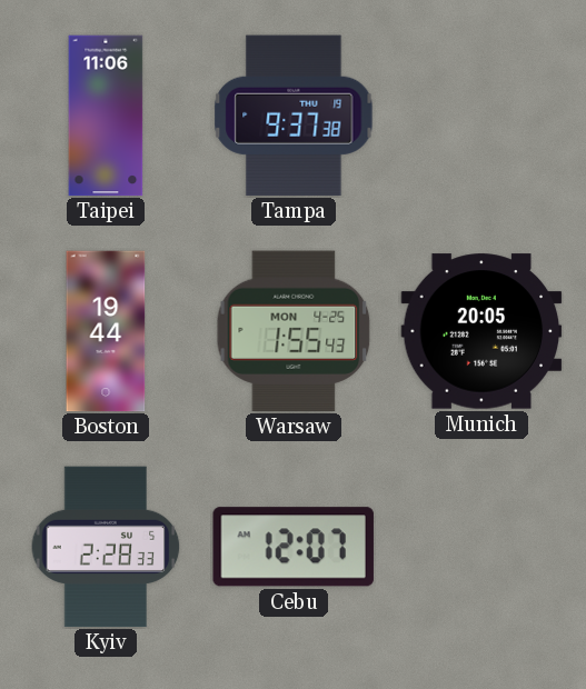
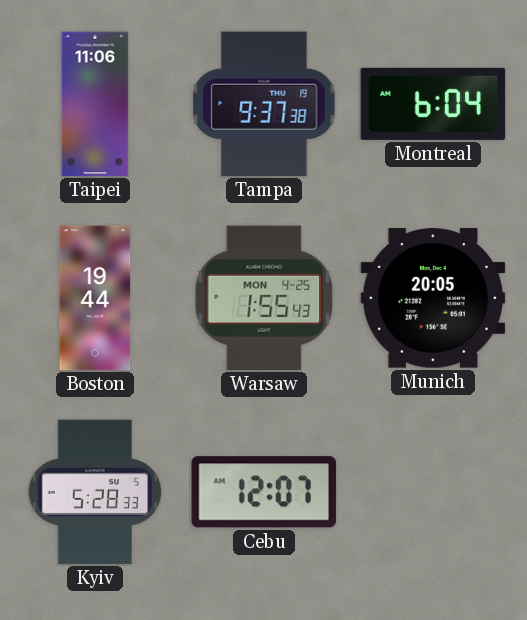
Montreal: none -> 6:04
Kyiv: 2:28 -> 5:28
